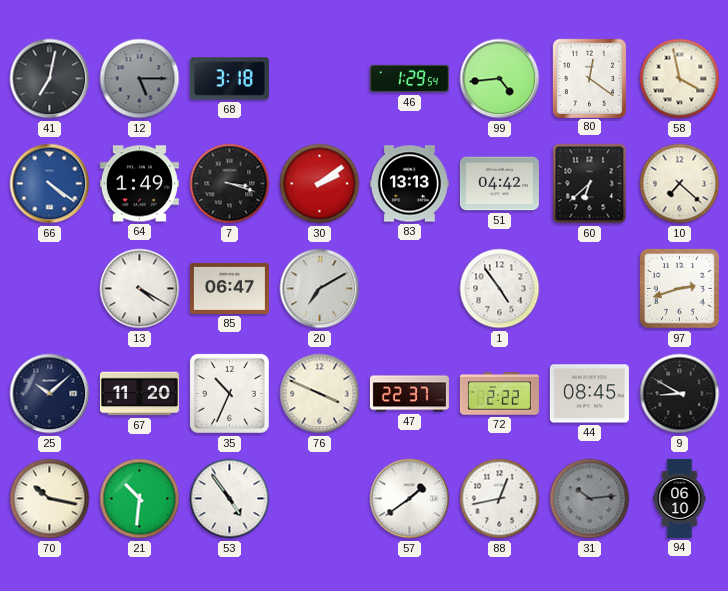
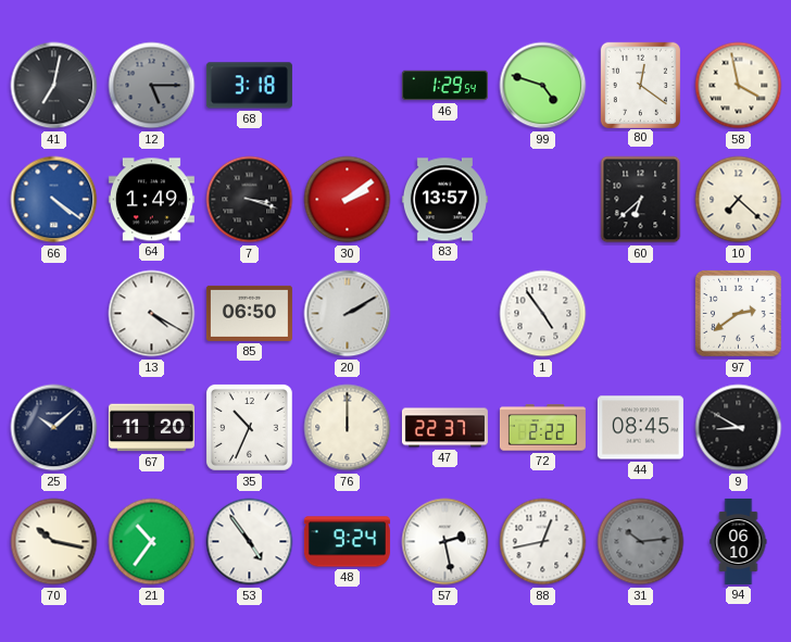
99: 4:44 -> 4:48
83: 13:13 -> 13:57
51: 04:42 -> none
85: 06:47 -> 06:50
20: 7:10 -> 2:10
97: 2:42 -> 2:39
76: 3:49 -> 12:00
21: 10:31 -> 10:36
48: none -> 9:24
57: 1:39 -> 2:28
